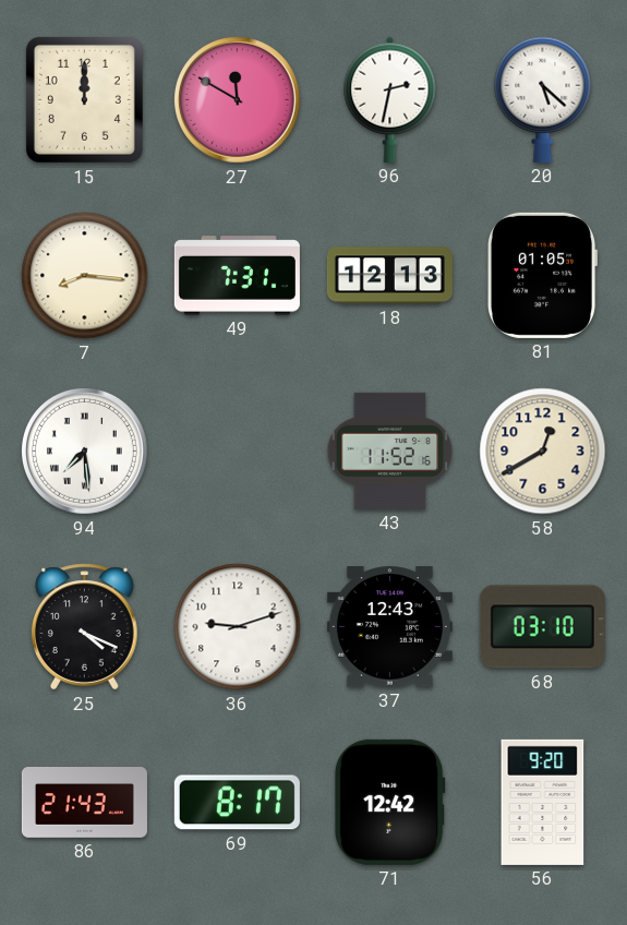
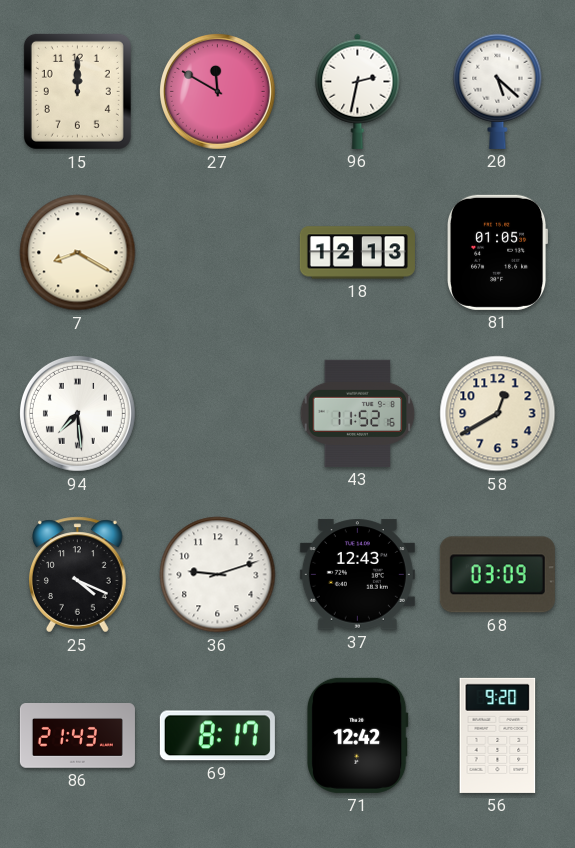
7: 8:16 -> 8:20
49: 7:31 -> none
68: 03:10 -> 03:09
